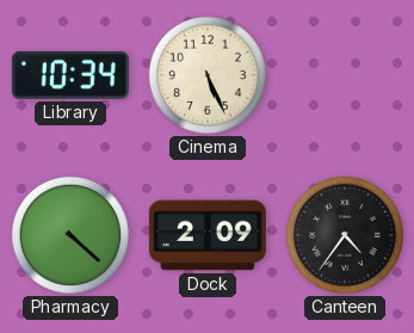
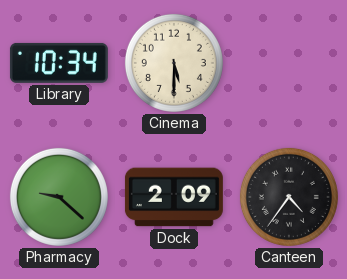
Cinema: 5:26 -> 5:30
Pharmacy: 4:22 -> 9:22
